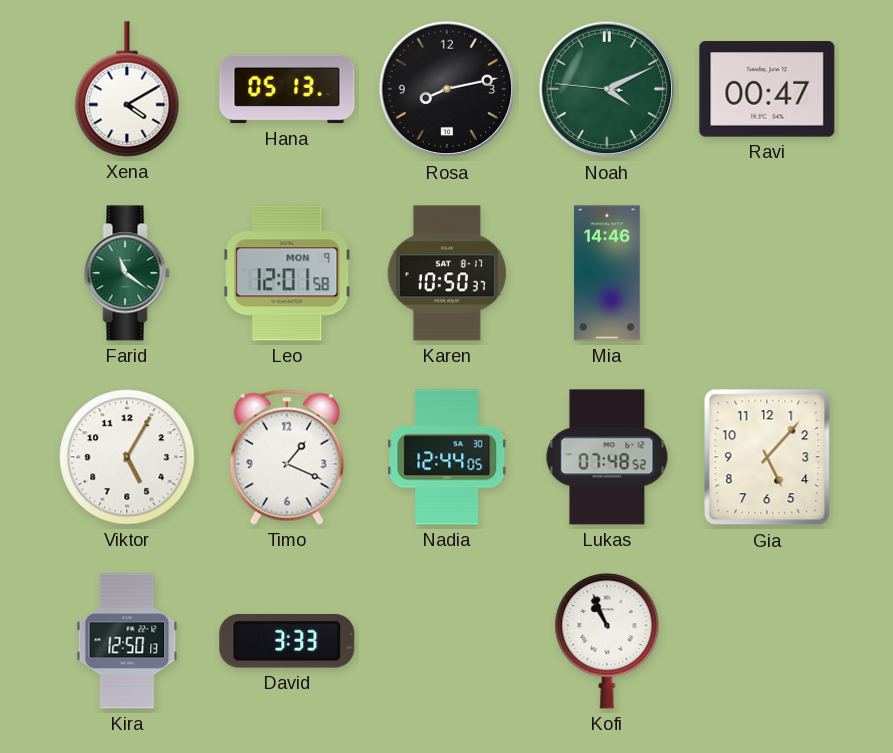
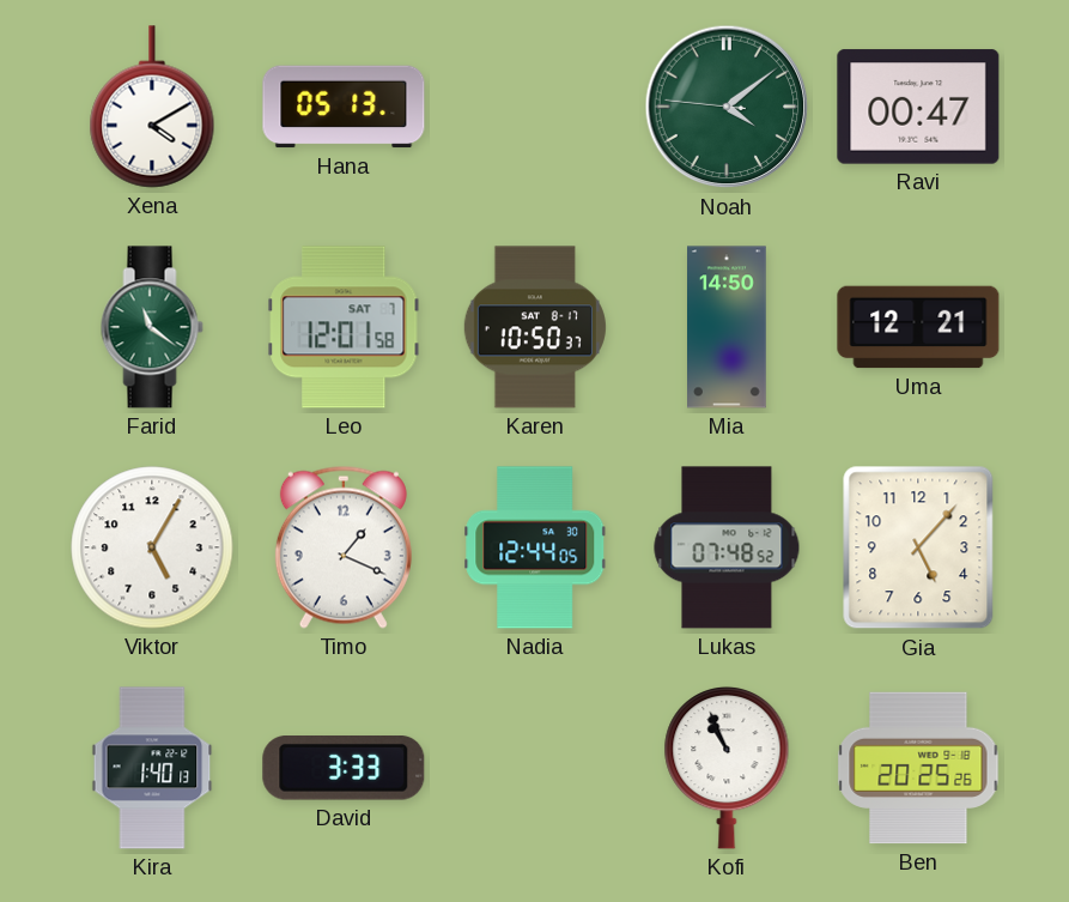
Rosa: 8:13 -> none
Noah: 4:10 -> 4:08
Leo date: MON 9 -> SAT 7
Mia: 14:46 -> 14:50
Uma: none -> 12:21
Kira: 12:50 -> 1:40
Ben: none -> 20:25
